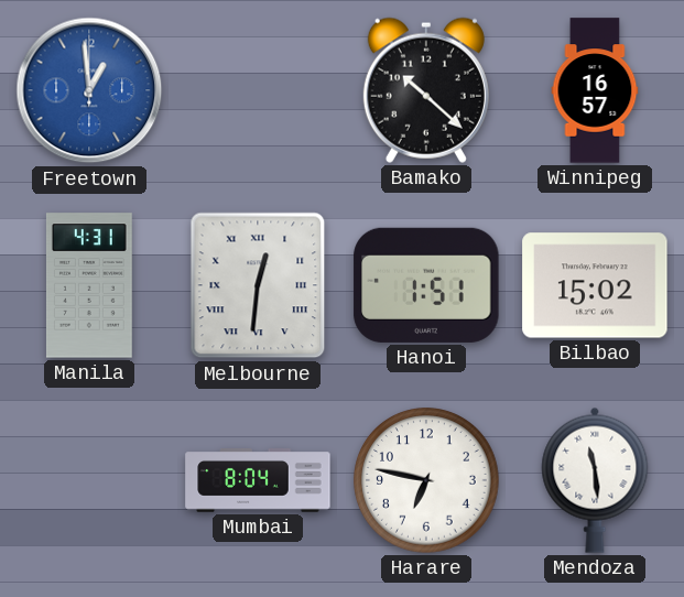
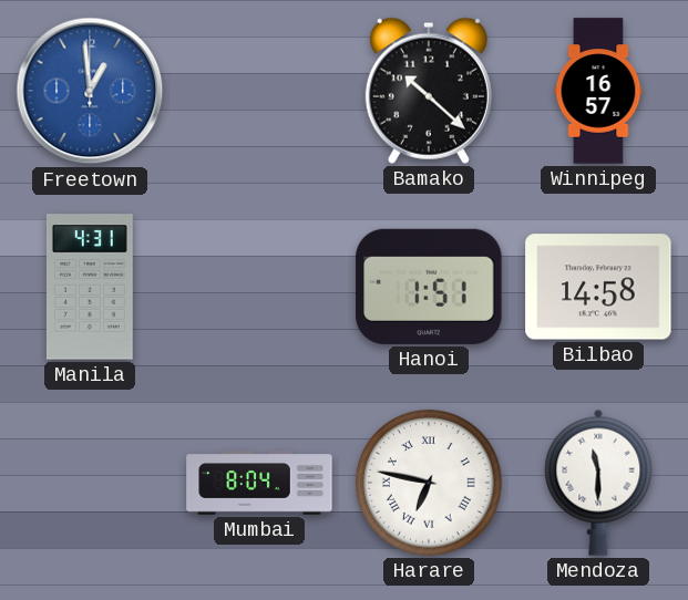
Melbourne: 12:31 -> none
Bilbao: 15:02 -> 14:58
Harare numerals: Arabic -> Roman
Mendoza: 11:29 -> 11:30
